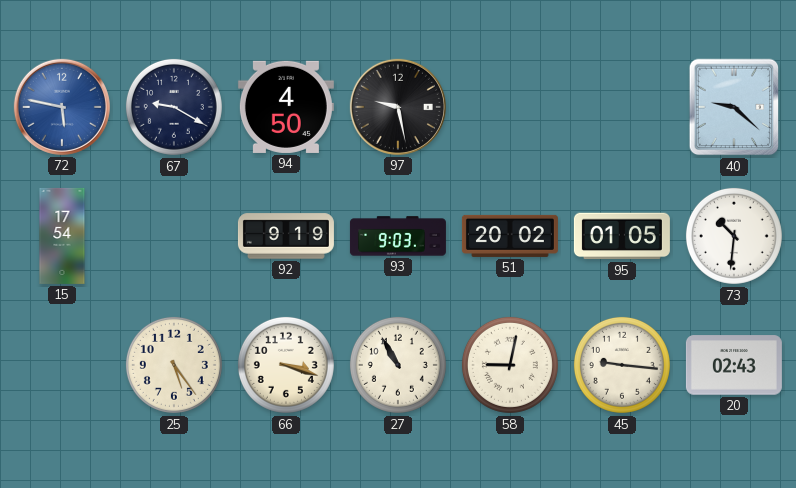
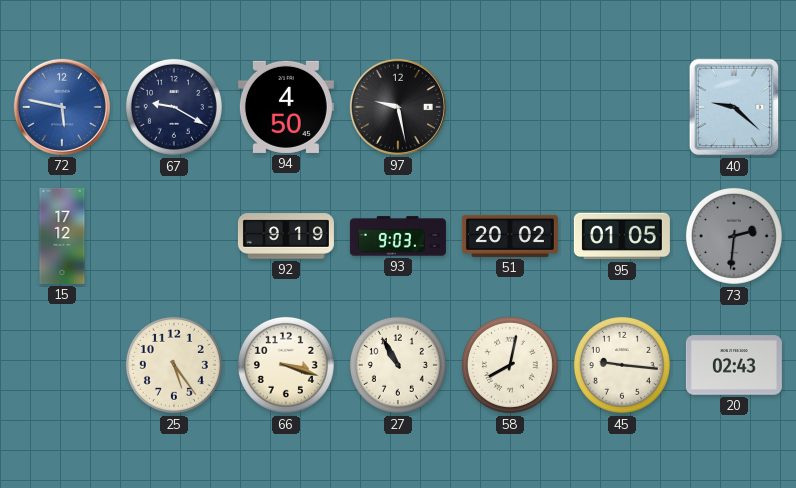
15: 17:54 -> 17:12
73: 10:31 -> 2:31
73 dial: white -> grey
58: 9:02 -> 8:02
